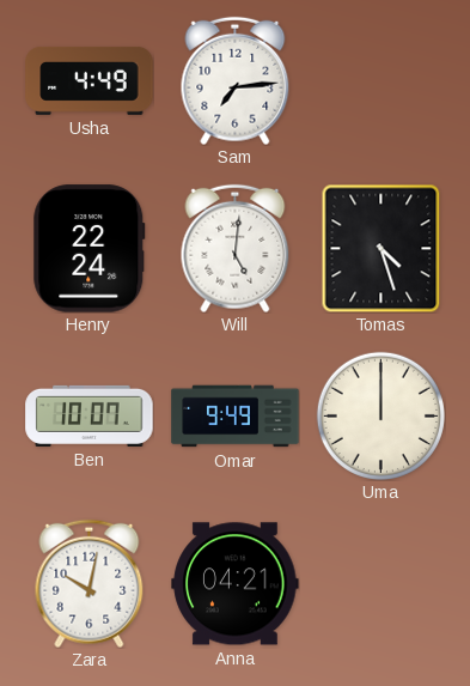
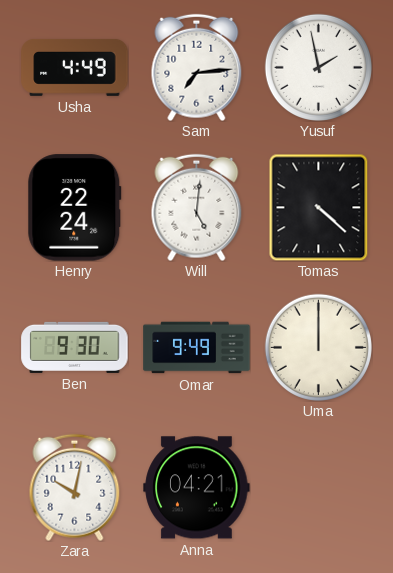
Yusuf: none -> 1:58
Tomas: 4:27 -> 4:22
Ben: 10:07 -> 9:30
